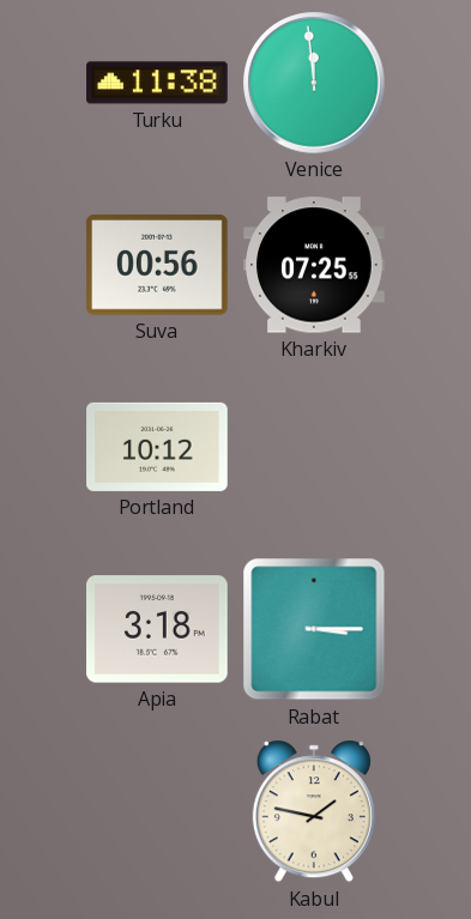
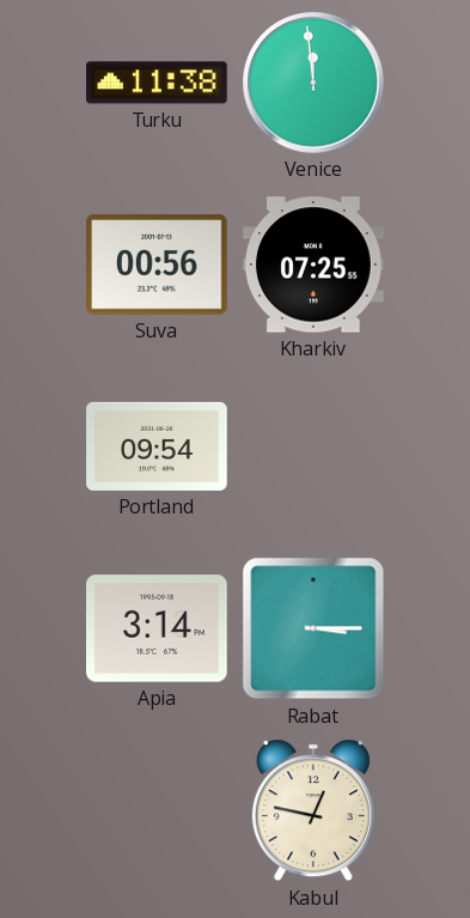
Portland: 10:12 -> 09:54
Apia: 3:18 -> 3:14
Kabul: 1:47 -> 12:47
